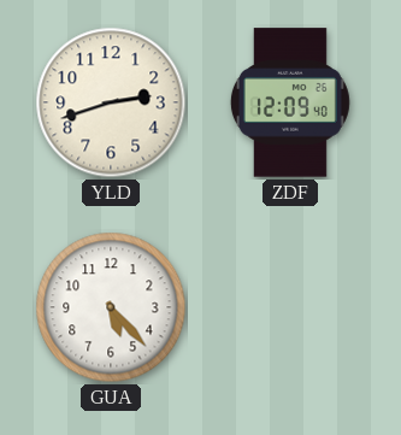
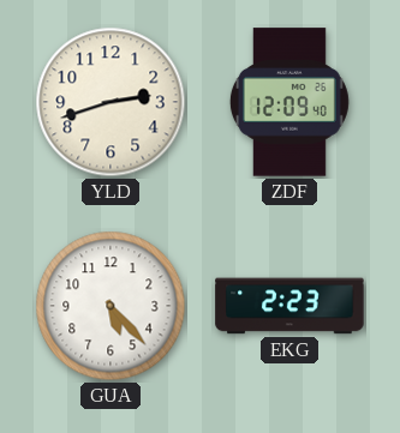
EKG: none -> 2:23
